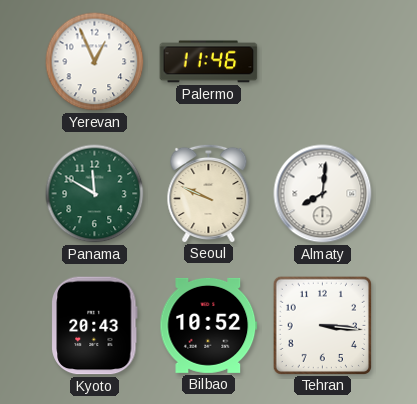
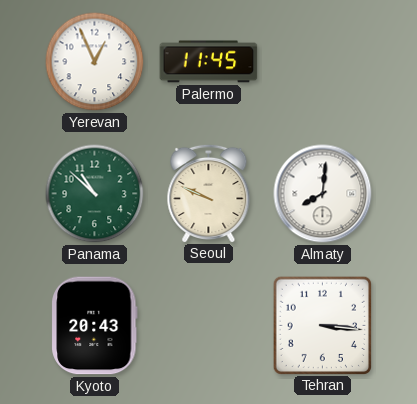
Palermo: 11:46 -> 11:45
Panama: 11:50 -> 10:52
Bilbao: 10:52 -> none
